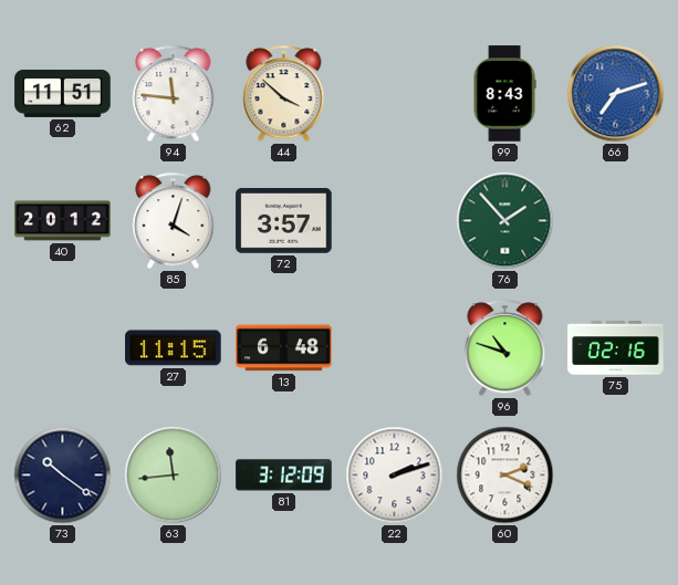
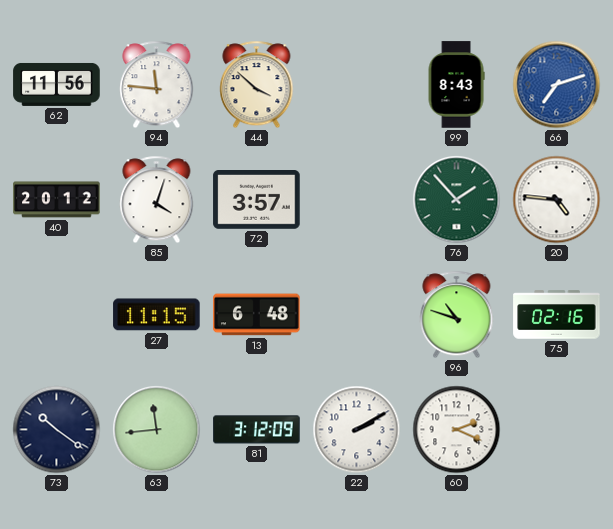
62: 11:51 -> 11:56
20: none -> 4:46
22: 2:12 -> 2:10
